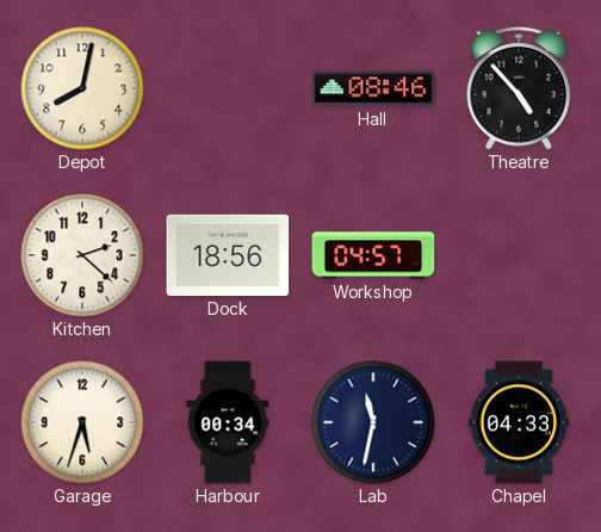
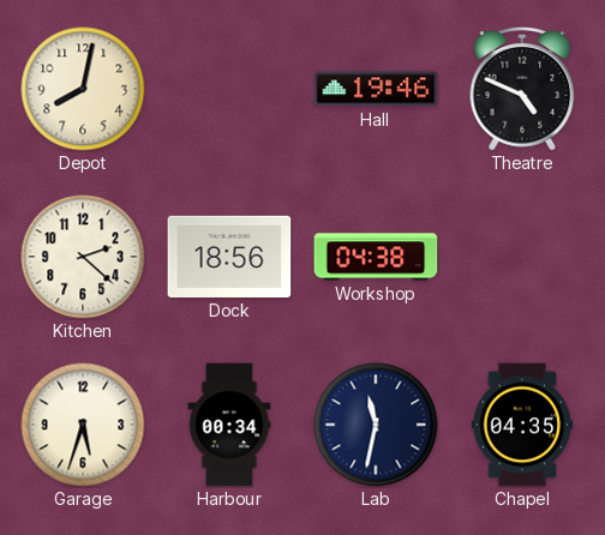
Hall: 08:46 -> 19:46
Theatre: 4:53 -> 4:49
Workshop: 04:57 -> 04:38
Chapel: 04:33 -> 04:35
